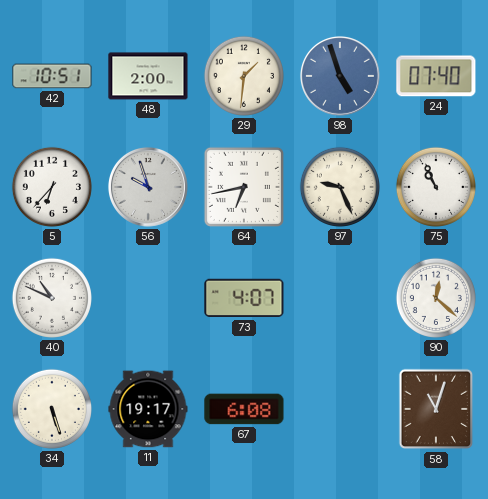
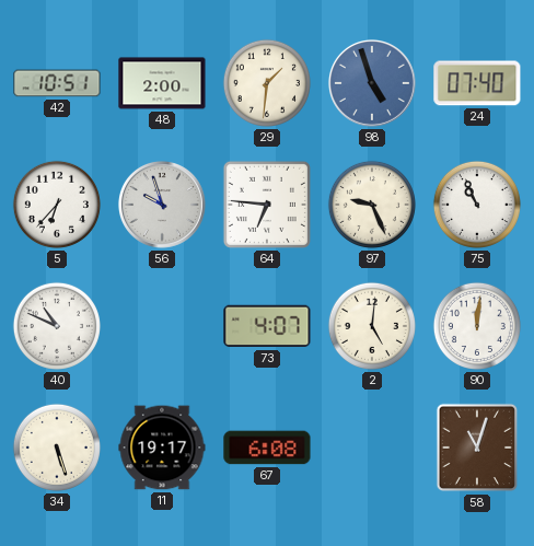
64: 6:43 -> 6:46
2: none -> 5:01
90: 12:22 -> 12:01
